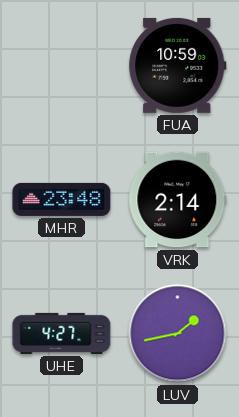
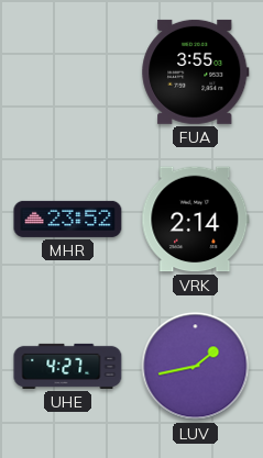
FUA: 10:59 -> 3:55
MHR: 23:48 -> 23:52
